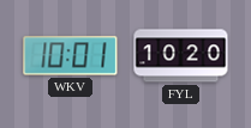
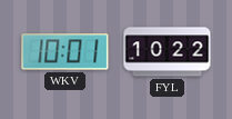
FYL: 10:20 -> 10:22
